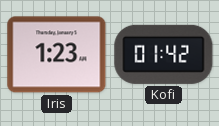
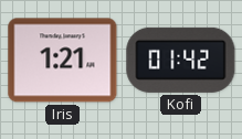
Iris: 1:23 -> 1:21
